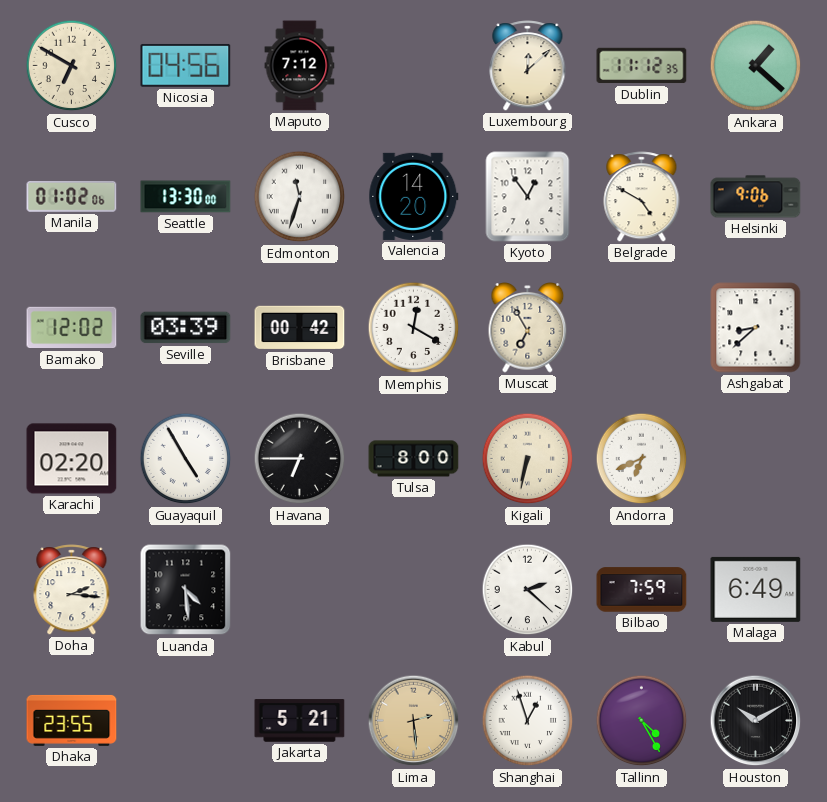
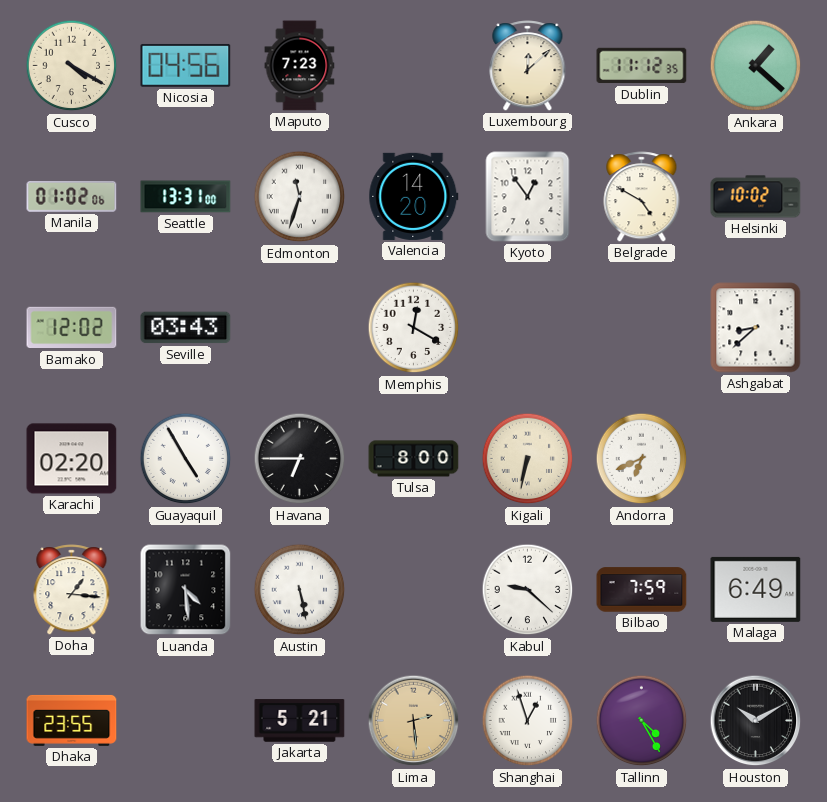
Cusco: 6:50 -> 4:20
Maputo: 7:12 -> 7:23
Seattle: 13:30 -> 13:31
Helsinki: 9:06 -> 10:02
Seville: 03:39 -> 03:43
Brisbane: 00:42 -> none
Muscat: 6:55 -> none
Doha: 2:16 -> 1:16
Austin: none -> 5:28
Kabul: 2:22 -> 9:22
